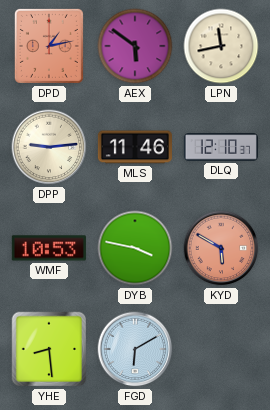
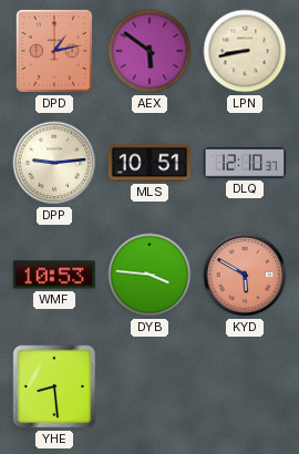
LPN: 11:43 -> 8:43
MLS: 11:46 -> 10:51
DYB: 3:47 -> 3:46
FGD: 6:10 -> none
